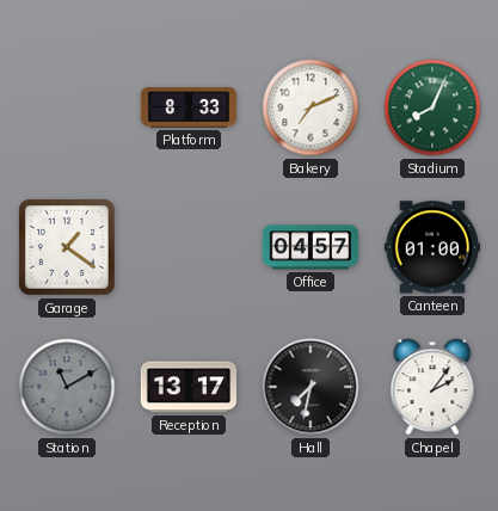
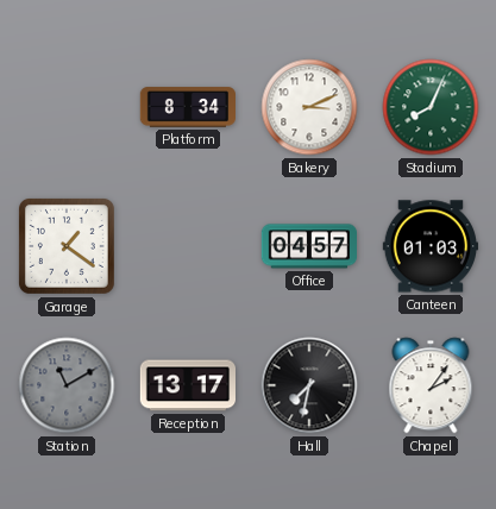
Platform: 8:33 -> 8:34
Bakery: 7:11 -> 3:11
Canteen: 01:00 -> 01:03
